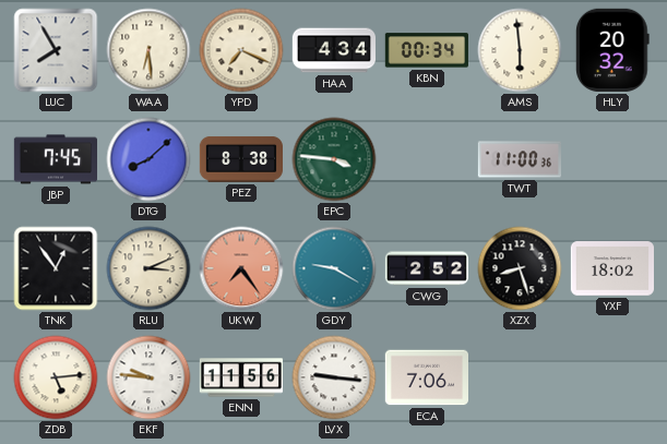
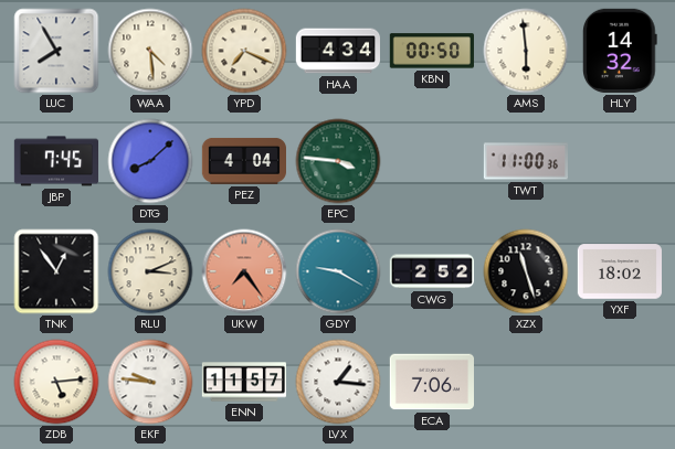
WAA: 6:29 -> 4:29
KBN: 00:34 -> 00:50
HLY: 20:32 -> 14:32
PEZ: 8:38 -> 4:04
XZX: 8:27 -> 11:27
ENN: 11:56 -> 11:57
LVX: 9:16 -> 1:16
